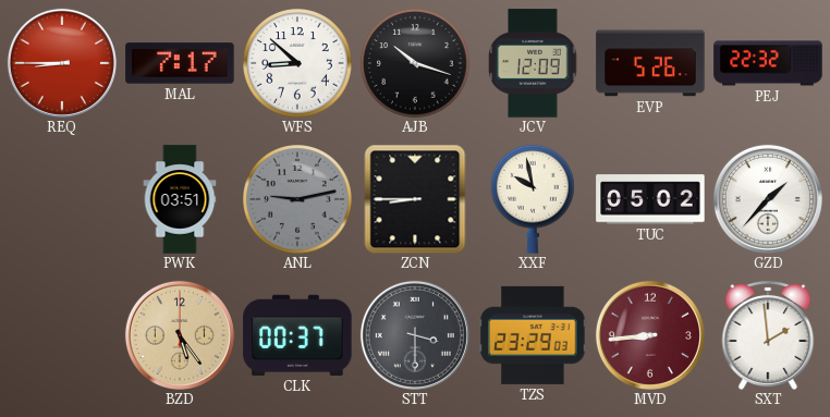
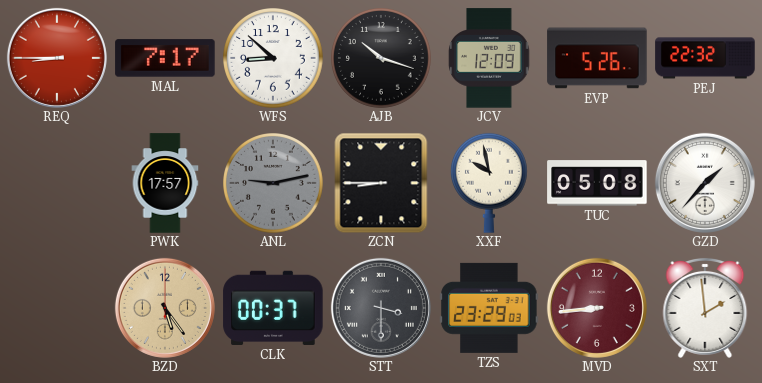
PWK: 03:51 -> 17:57
TUC: 05:02 -> 05:08
